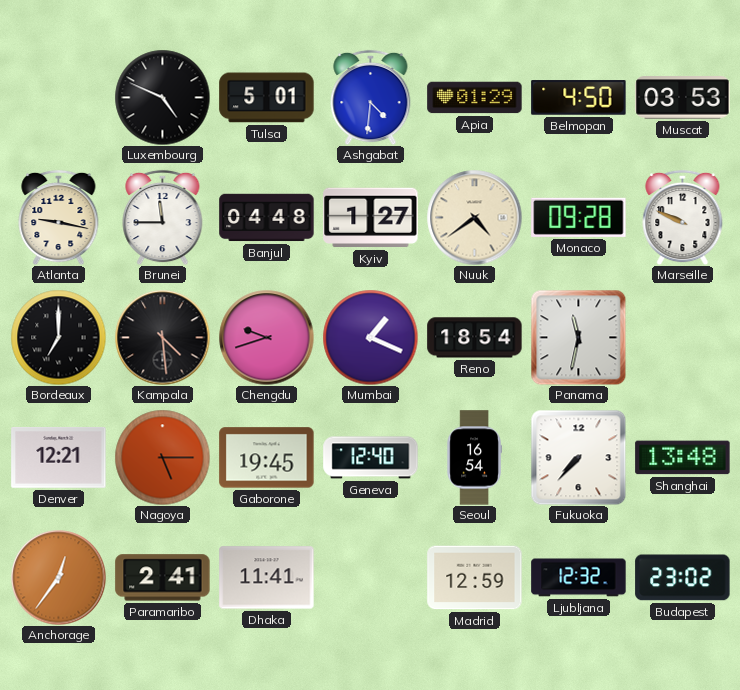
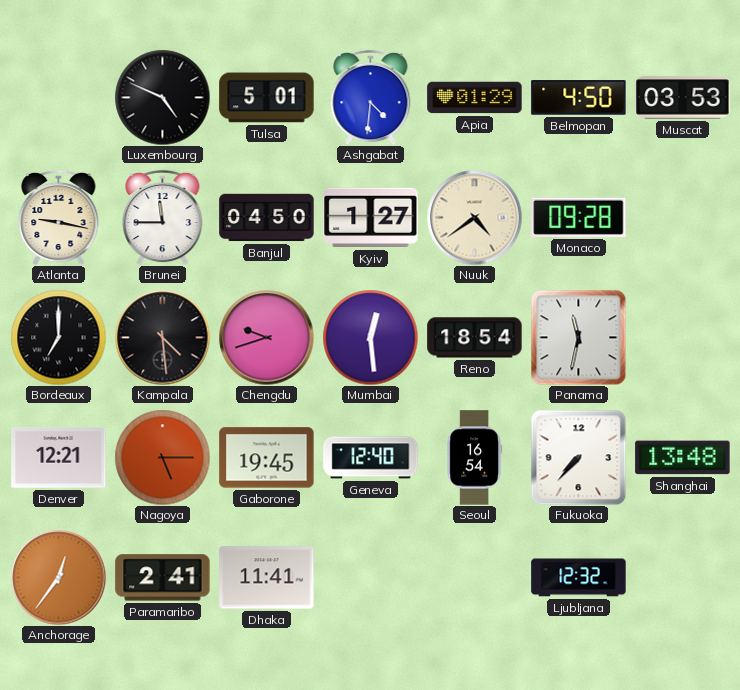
Banjul: 04:48 -> 04:50
Marseille: 9:49 -> none
Mumbai: 1:19 -> 12:29
Madrid: 12:59 -> none
Budapest: 23:02 -> none
